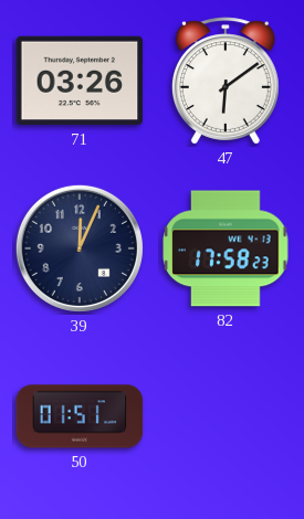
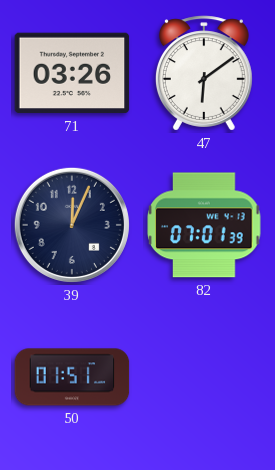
82: 17:58 -> 07:01
